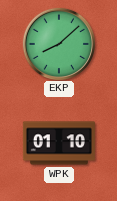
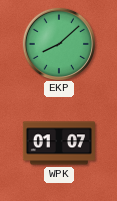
WPK: 01:10 -> 01:07
